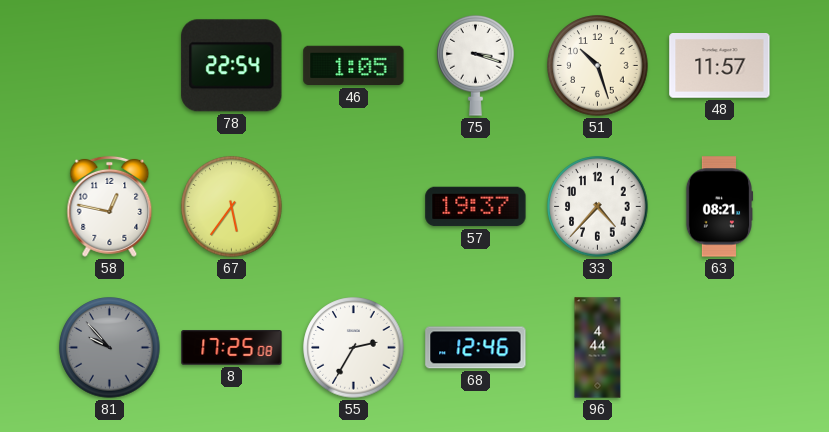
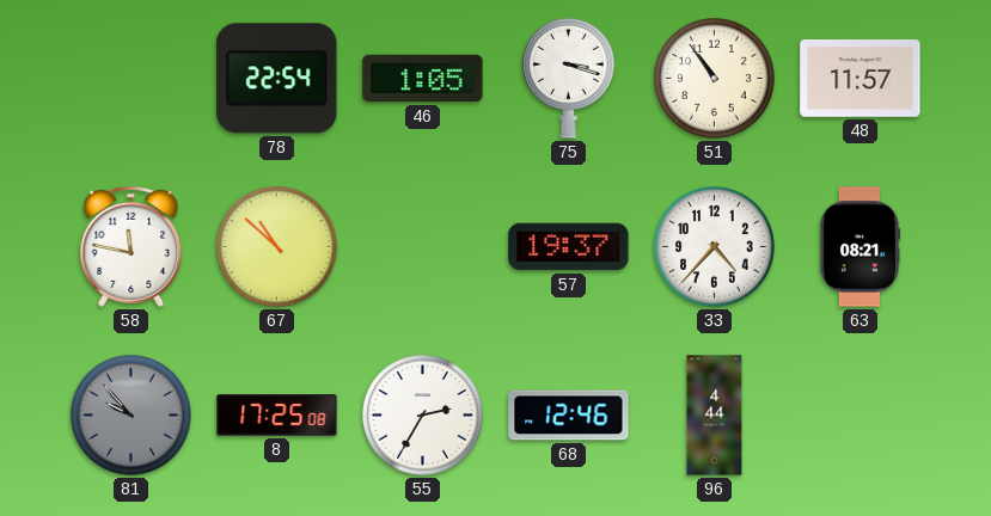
51: 10:27 -> 10:54
58: 12:47 -> 11:47
67: 5:36 -> 10:52
